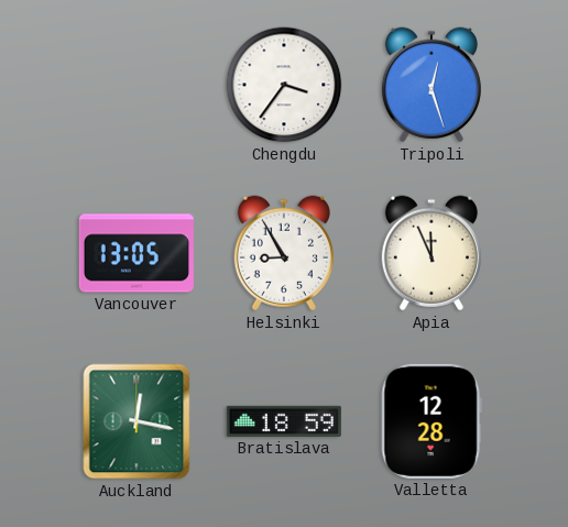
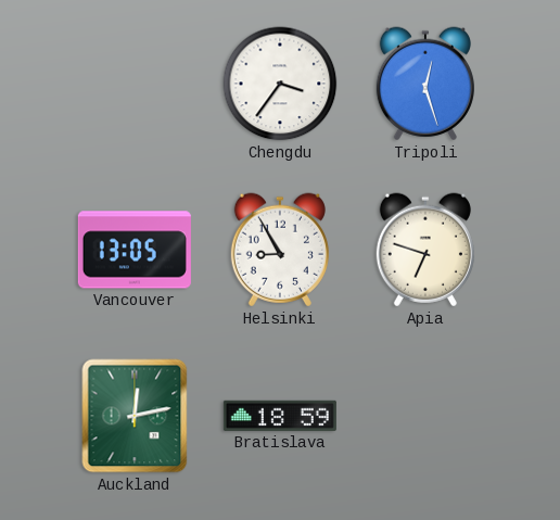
Apia: 11:56 -> 6:48
Auckland: 12:17 -> 12:13
Valletta: 12:28 -> none
